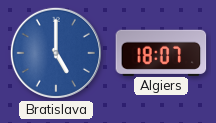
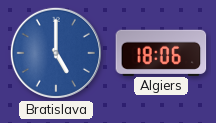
Algiers: 18:07 -> 18:06
